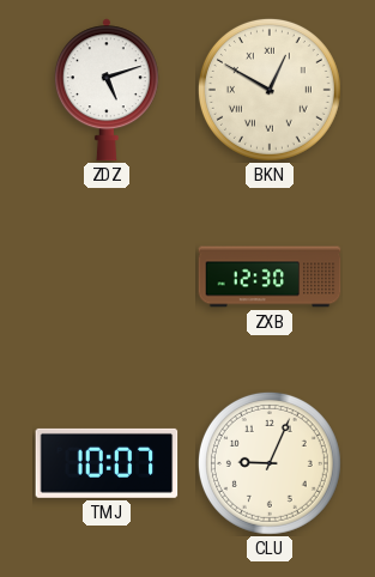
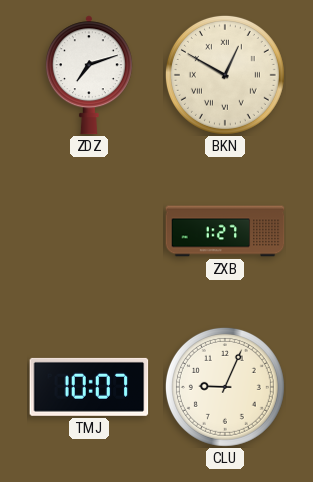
ZDZ: 5:12 -> 7:12
ZXB: 12:30 -> 1:27
